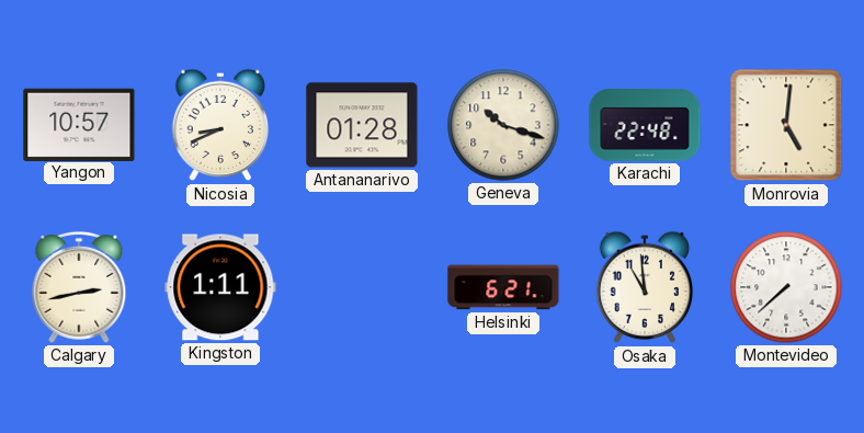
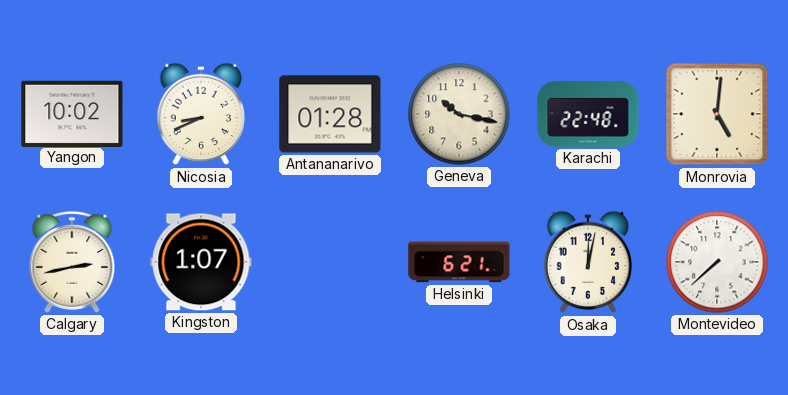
Yangon: 10:57 -> 10:02
Geneva: 10:18 -> 10:17
Kingston: 1:11 -> 1:07
Osaka: 10:59 -> 12:02
